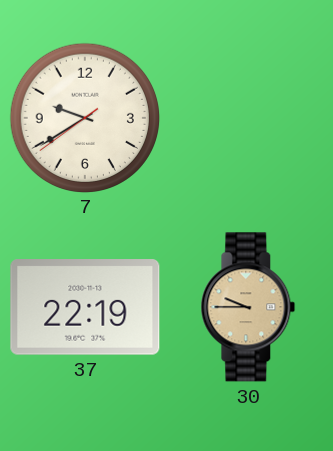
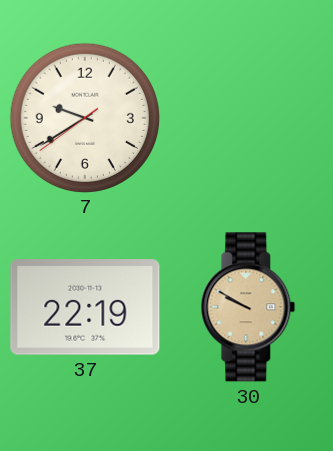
30: 9:45 -> 9:50
